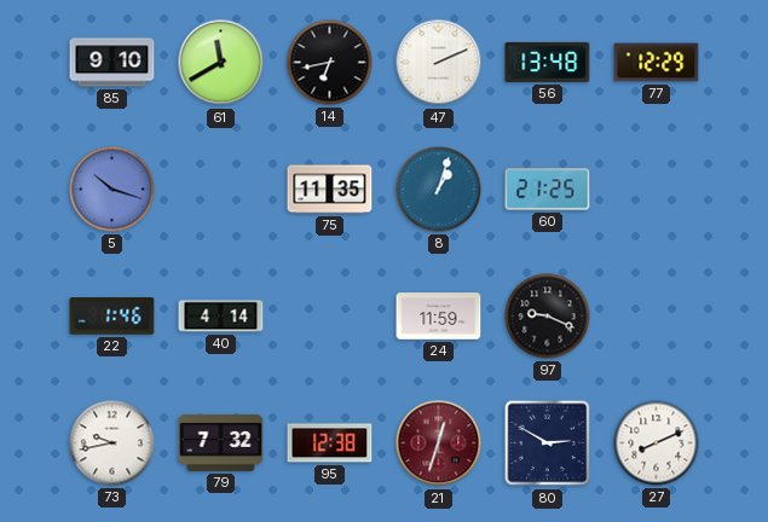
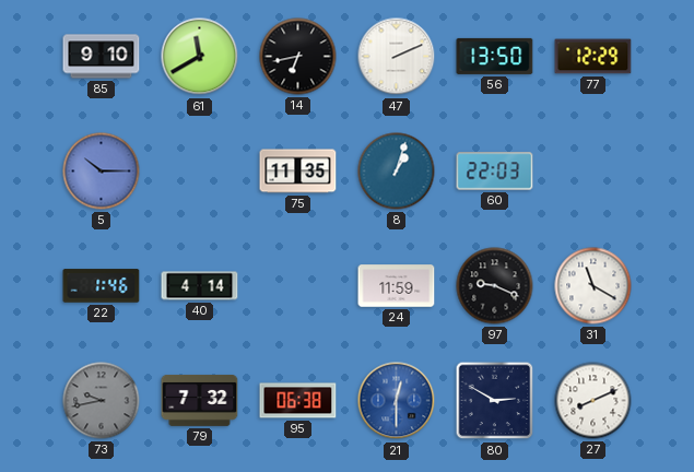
56: 13:48 -> 13:50
5: 10:18 -> 10:15
60: 21:25 -> 22:03
31: none -> 11:20
73 dial: white -> grey
95: 12:38 -> 06:38
21: 12:33 -> 12:30
21 dial: burgundy -> blue
